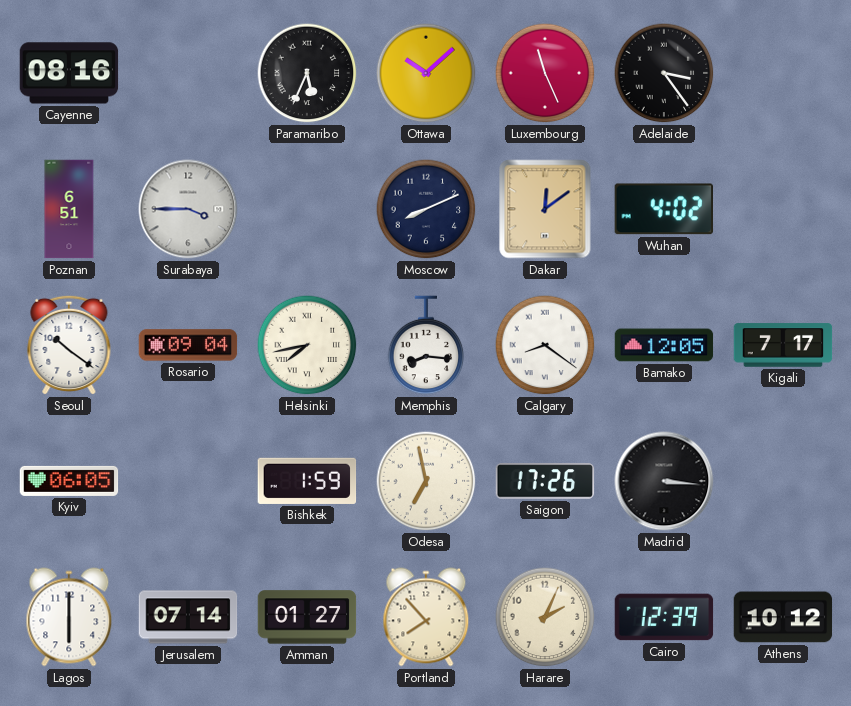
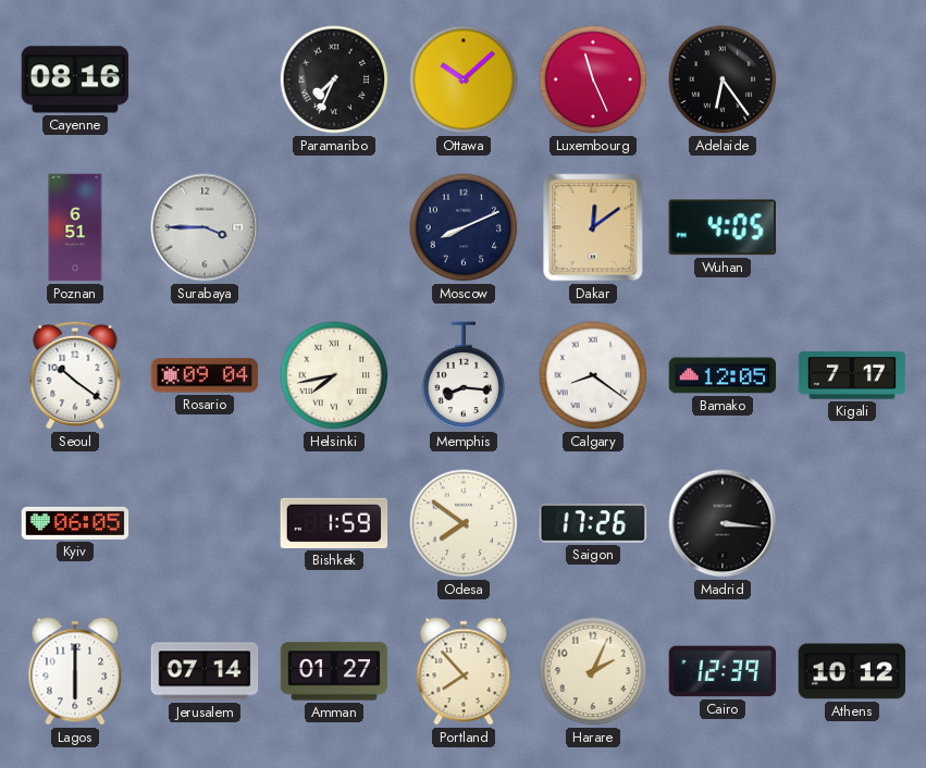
Paramaribo: 5:34 -> 7:34
Adelaide: 3:24 -> 6:24
Wuhan: 4:02 -> 4:05
Odesa: 6:58 -> 7:51
